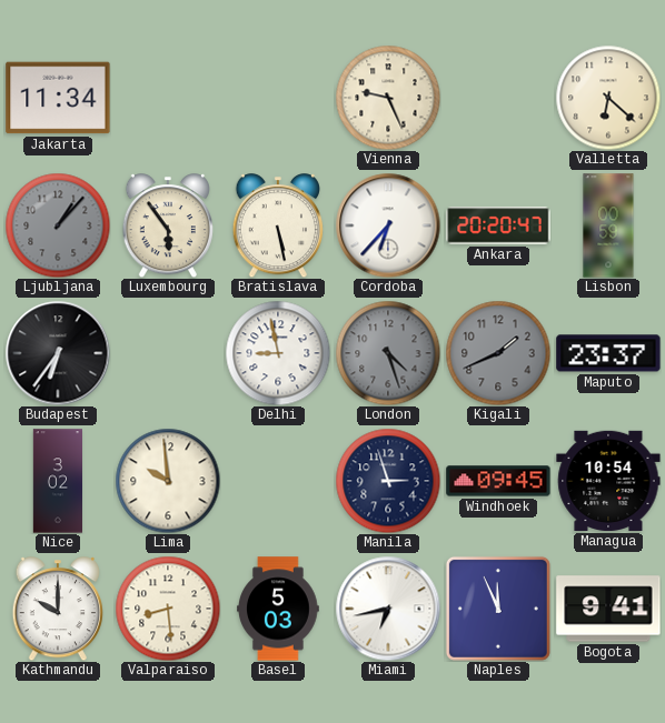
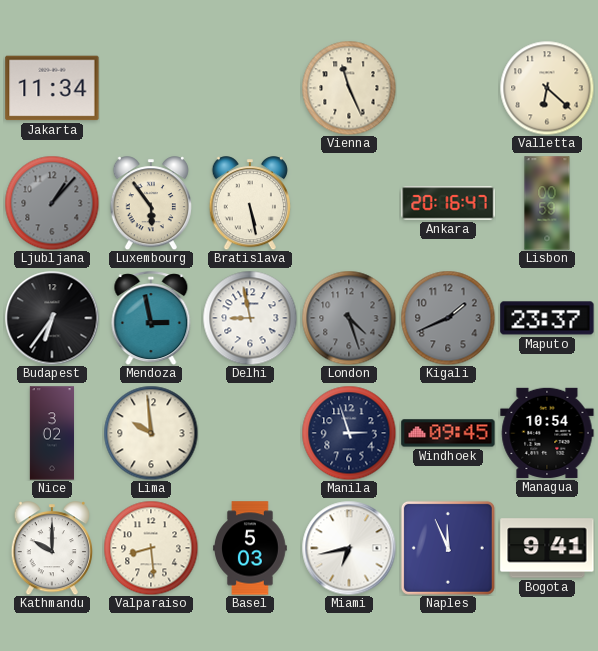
Vienna: 9:26 -> 11:26
Cordoba: 6:37 -> none
Ankara: 20:20 -> 20:16
Mendoza: none -> 2:58
